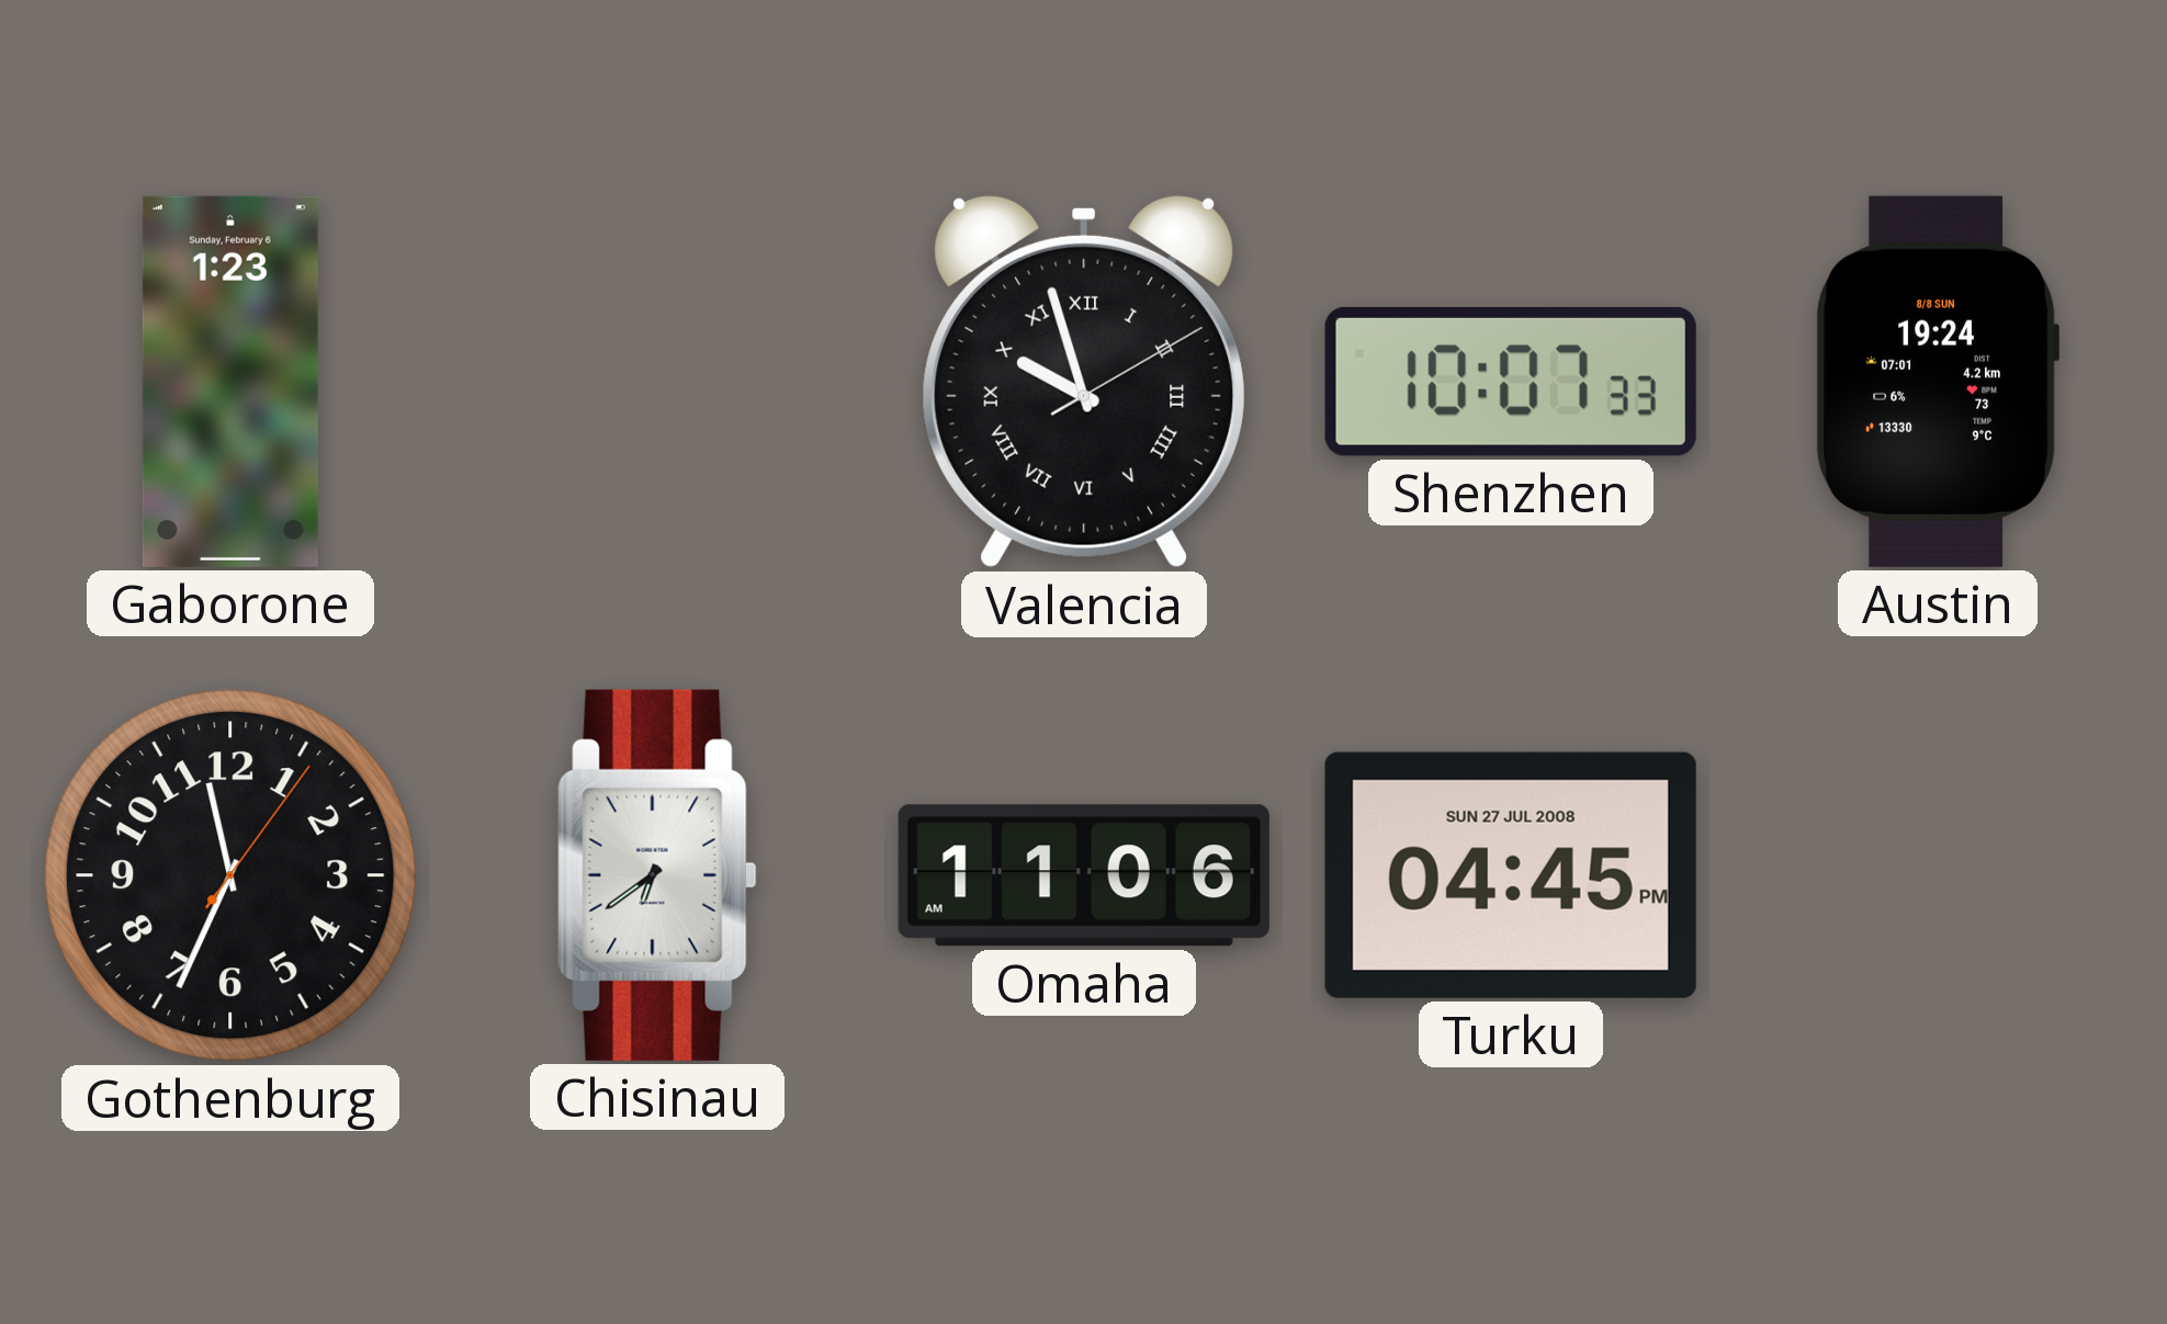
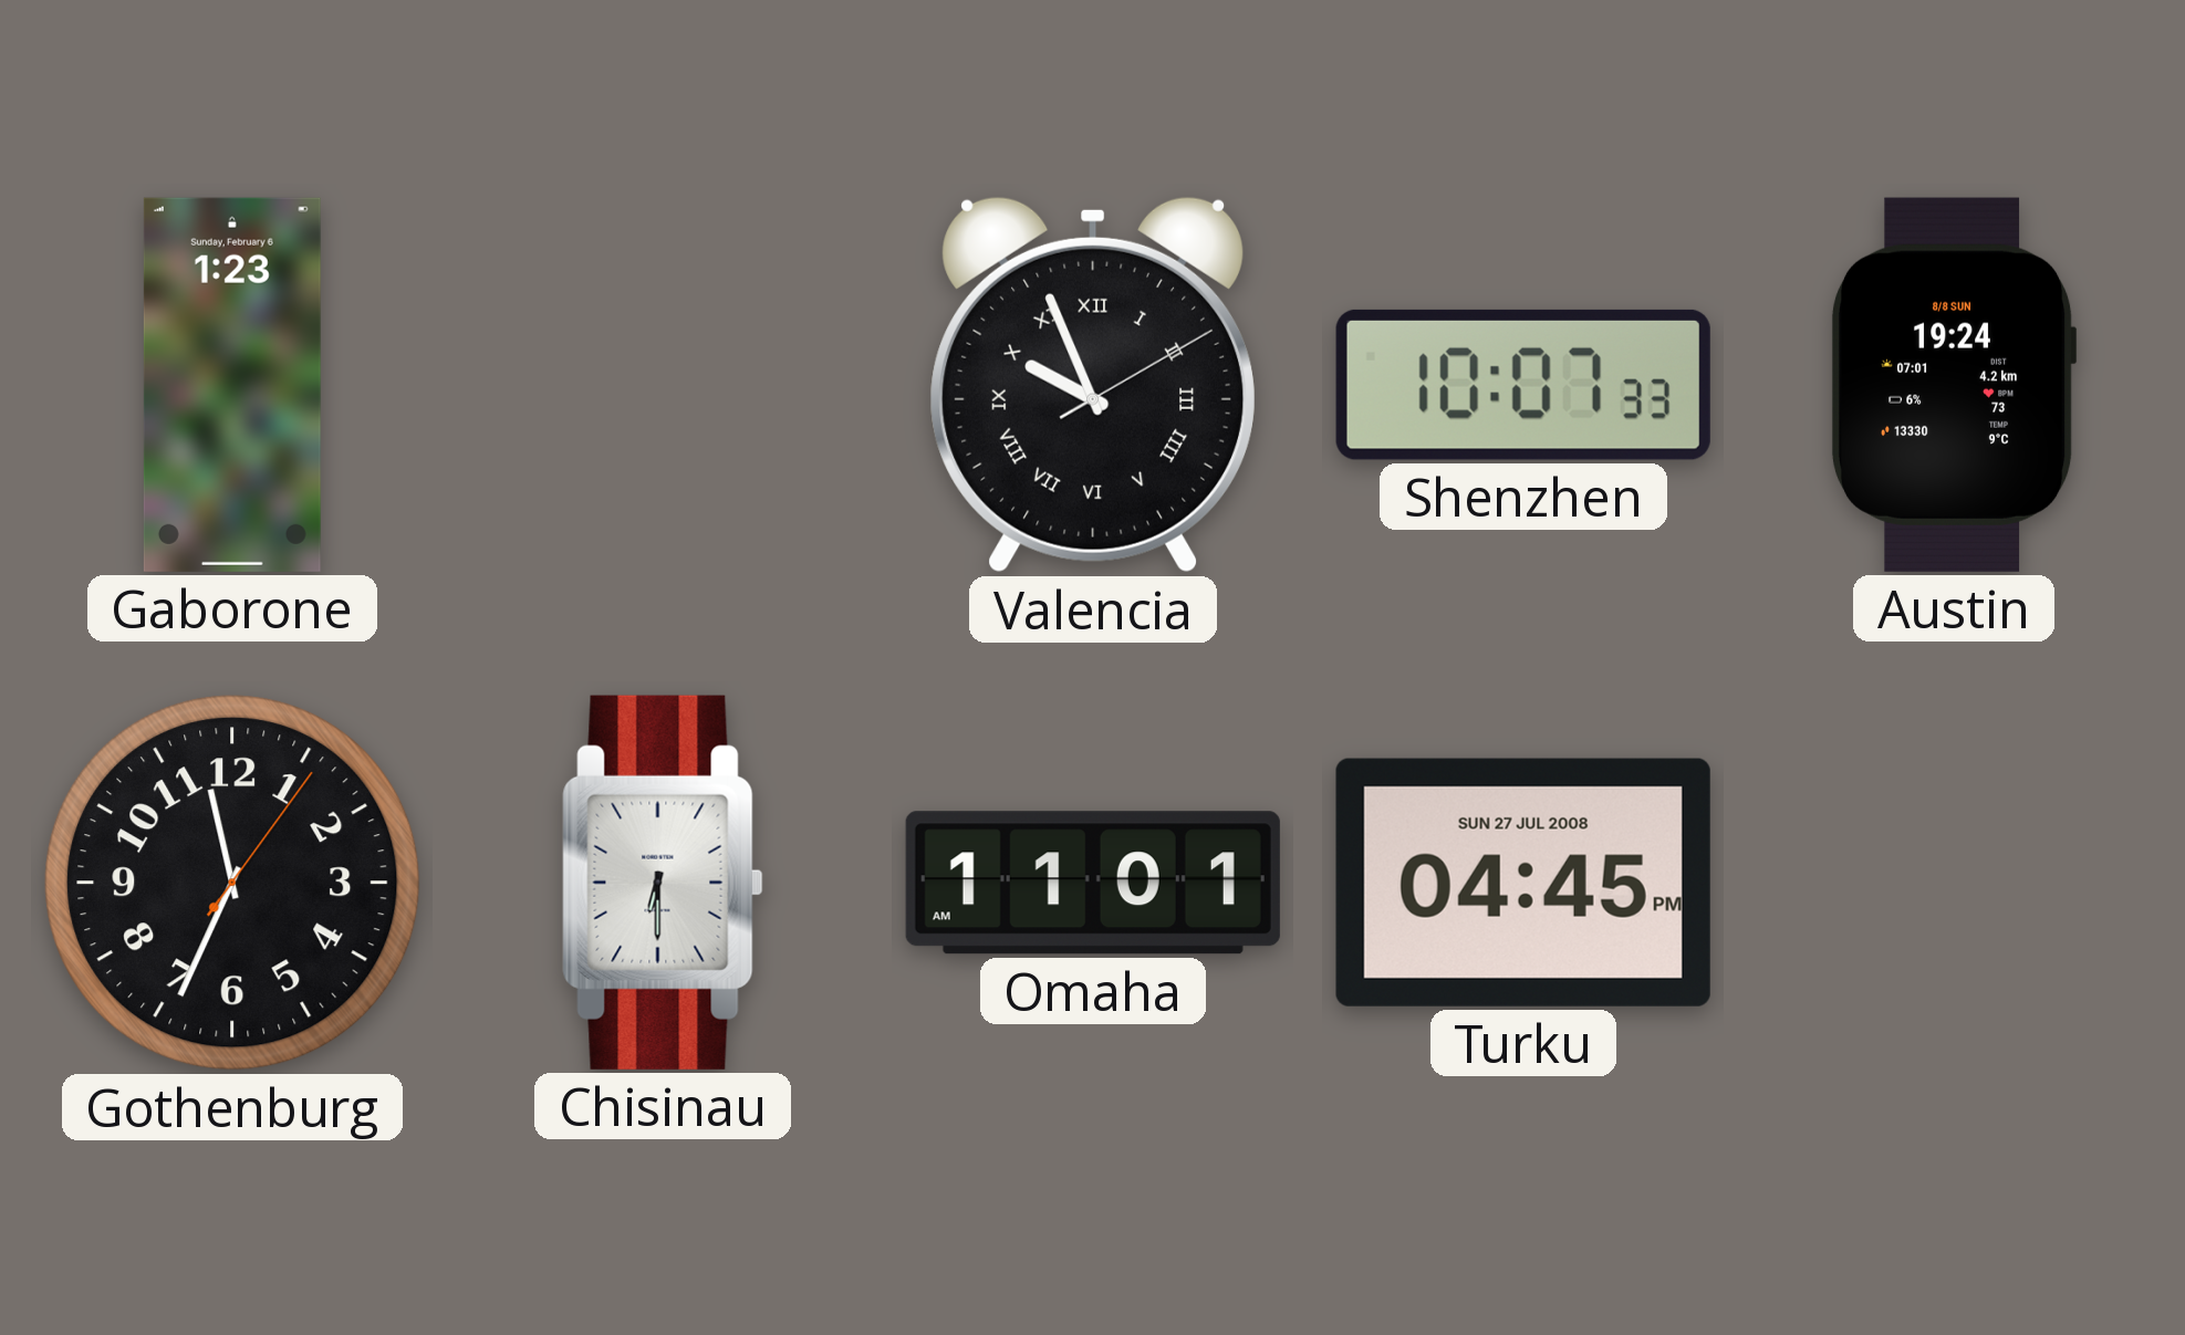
Valencia: 9:57 -> 9:56
Chisinau: 6:39 -> 6:30
Omaha: 11:06 -> 11:01
